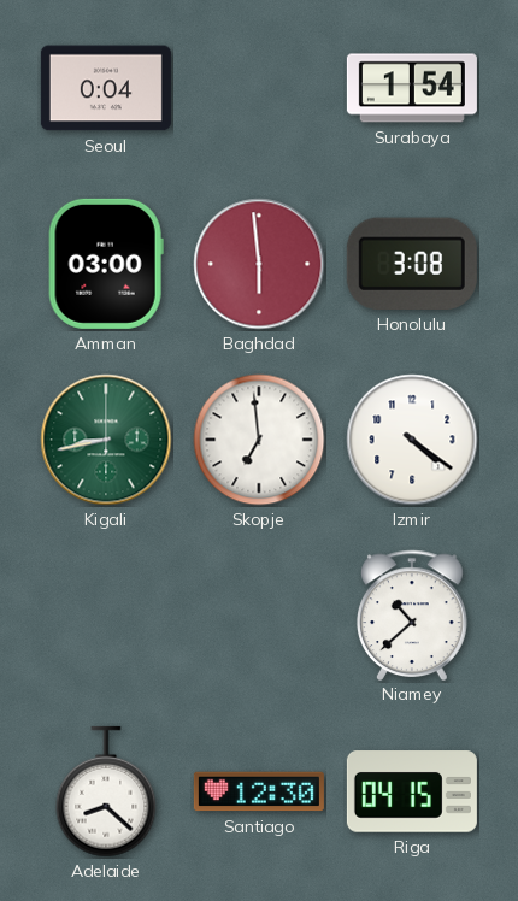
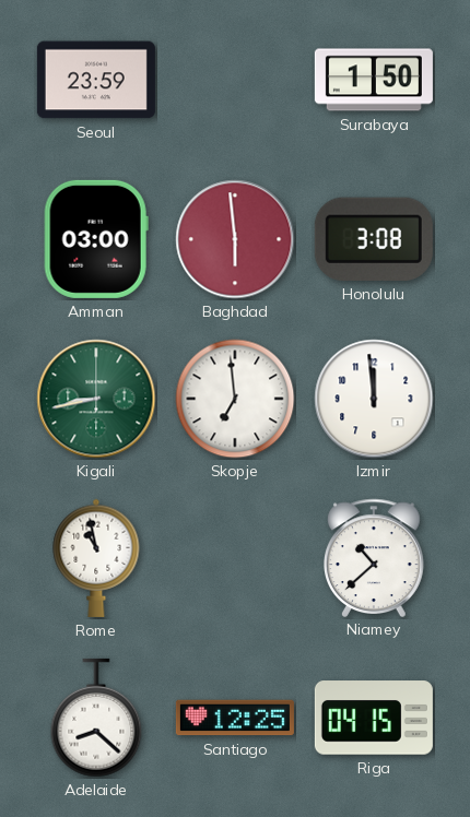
Seoul: 0:04 -> 23:59
Surabaya: 1:54 -> 1:50
Izmir: 4:21 -> 11:59
Rome: none -> 10:58
Santiago: 12:30 -> 12:25
